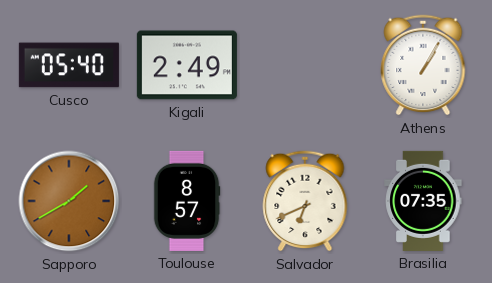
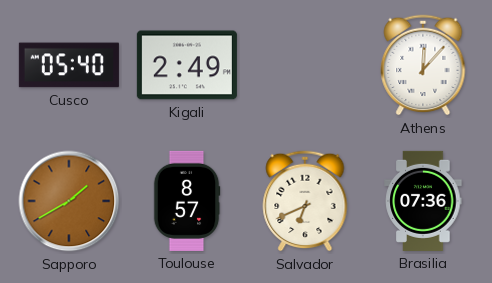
Athens: 1:05 -> 12:07
Brasilia: 07:35 -> 07:36
